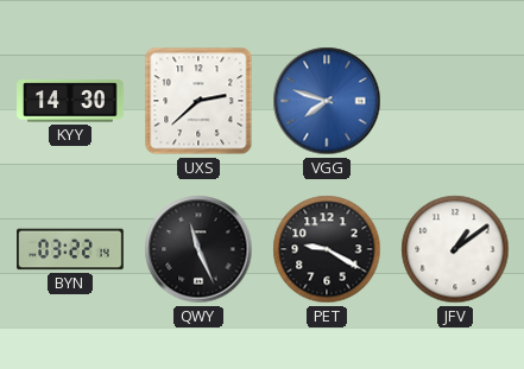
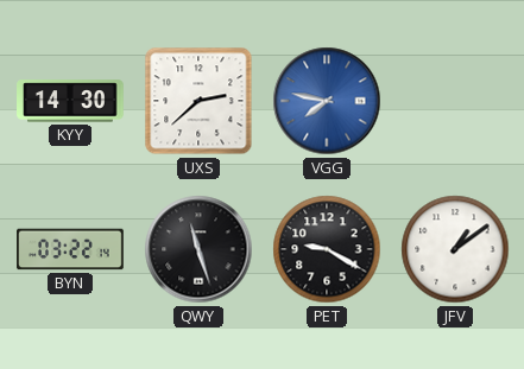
VGG: 7:48 -> 7:47
QWY: 11:26 -> 11:27
